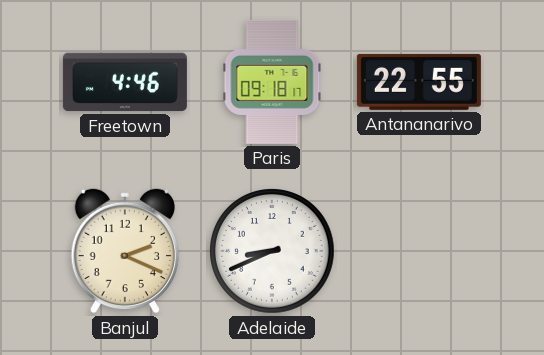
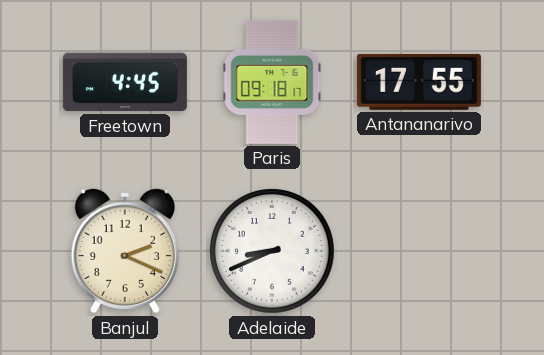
Freetown: 4:46 -> 4:45
Antananarivo: 22:55 -> 17:55
